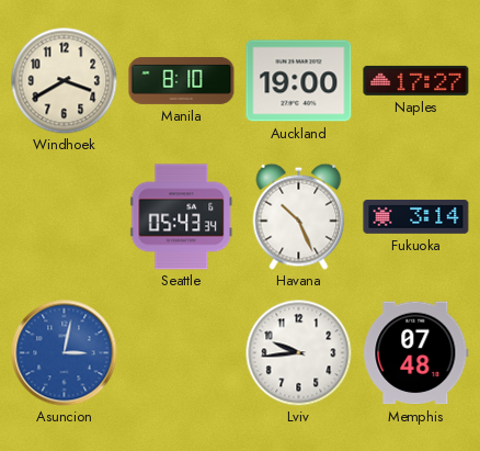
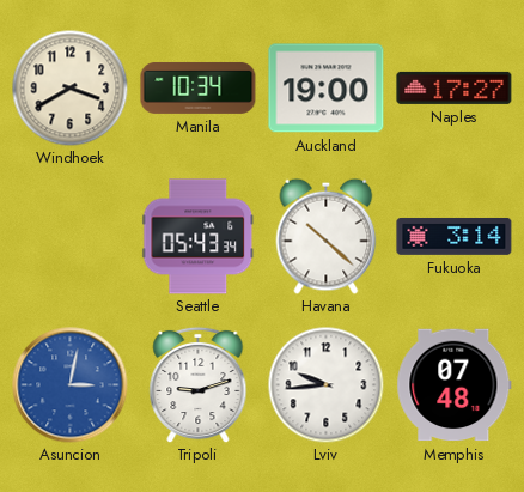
Manila: 8:10 -> 10:34
Havana: 10:26 -> 10:22
Tripoli: none -> 9:12
